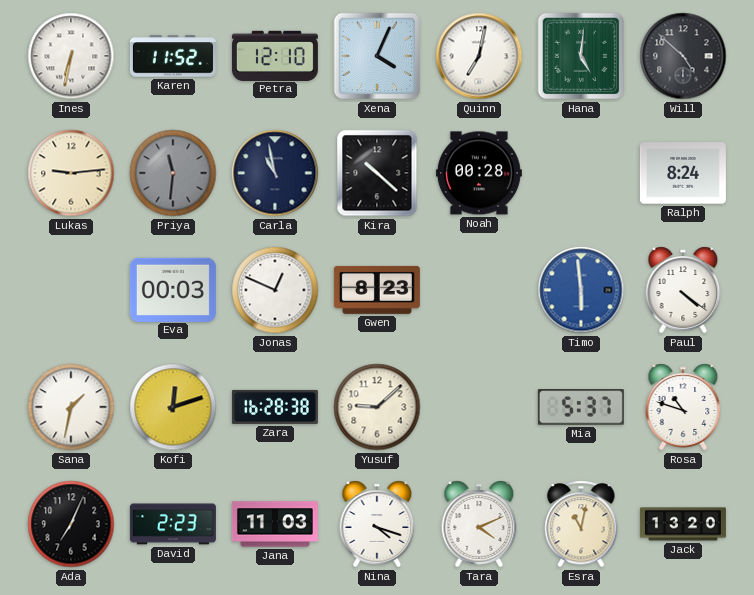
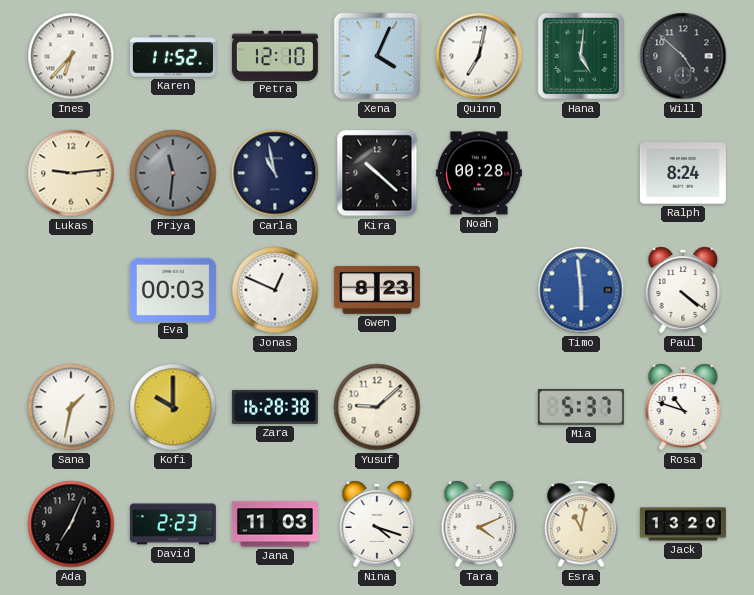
Ines: 6:32 -> 6:37
Kofi: 12:12 -> 10:00
